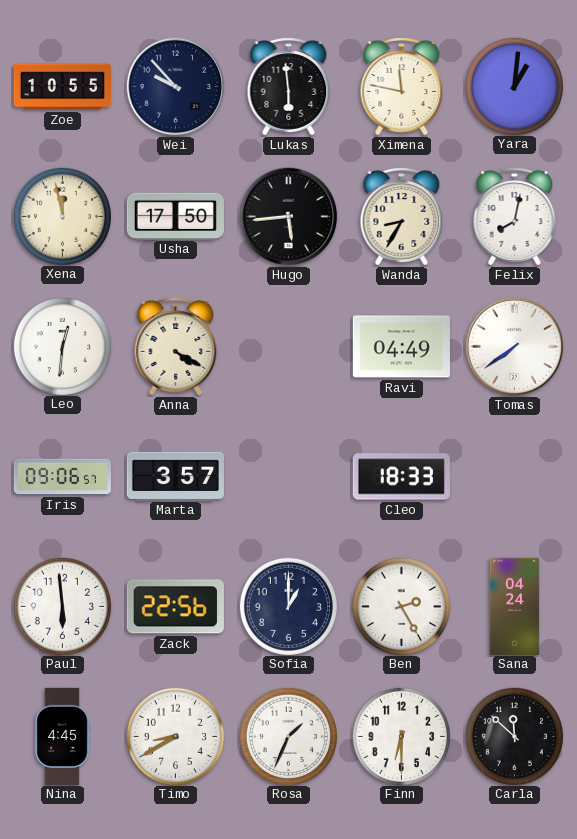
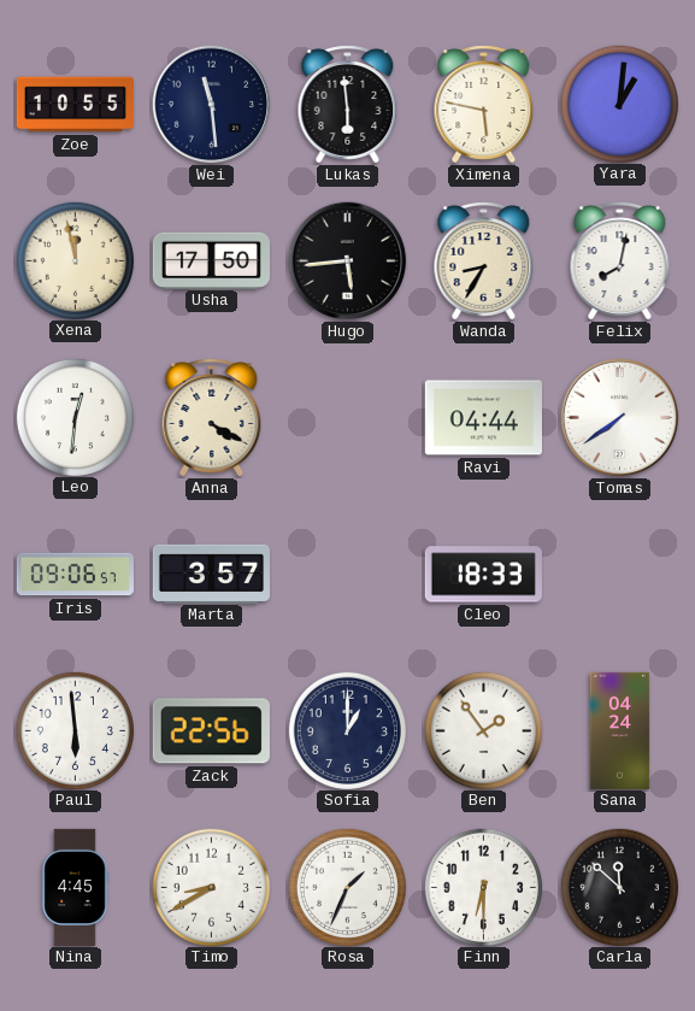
Wei: 9:53 -> 11:29
Ximena: 11:47 -> 5:47
Ravi: 04:49 -> 04:44
Ben: 2:25 -> 1:54
